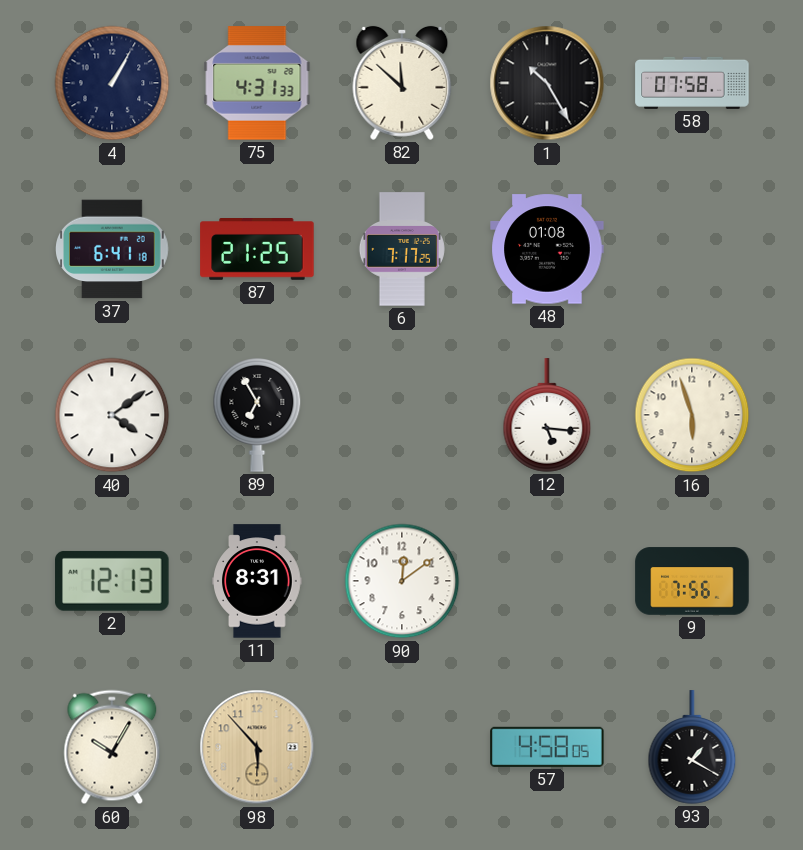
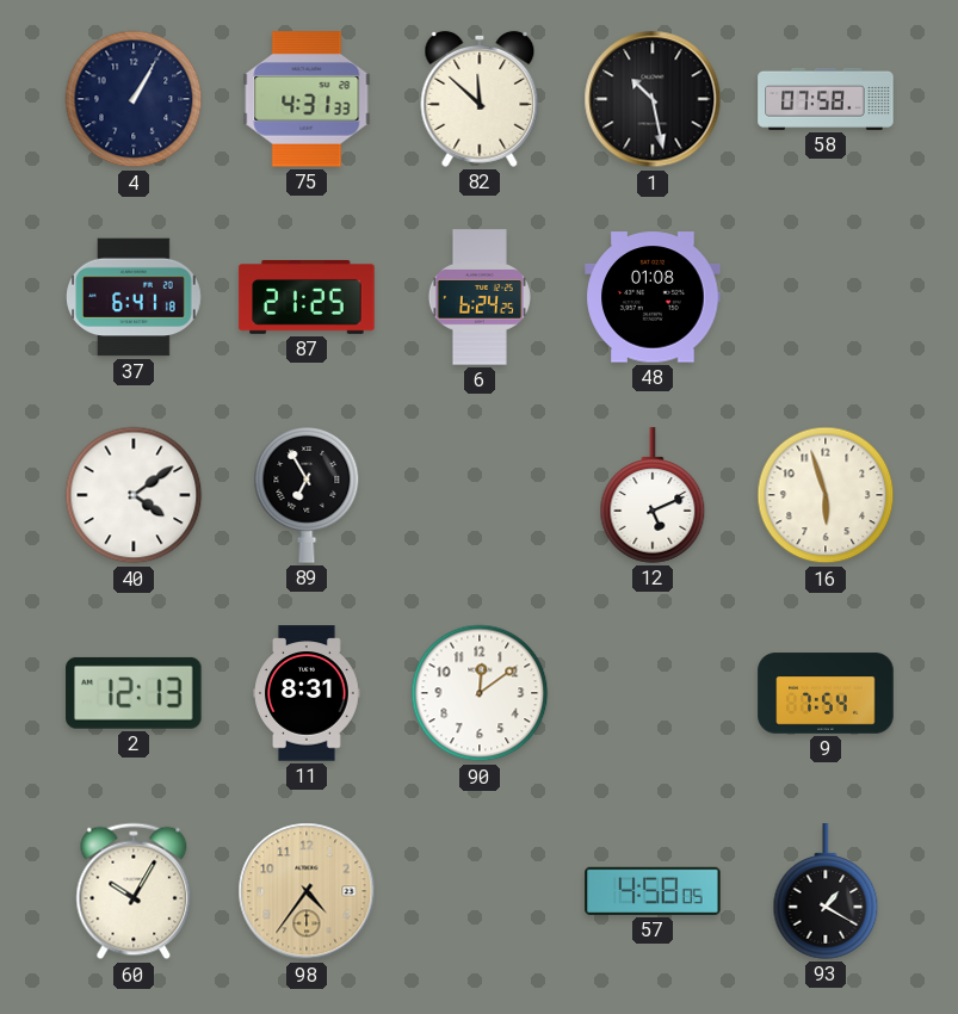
1: 10:25 -> 10:28
6: 7:17 -> 6:24
12: 5:16 -> 5:11
9: 7:56 -> 7:54
98: 5:53 -> 4:36
